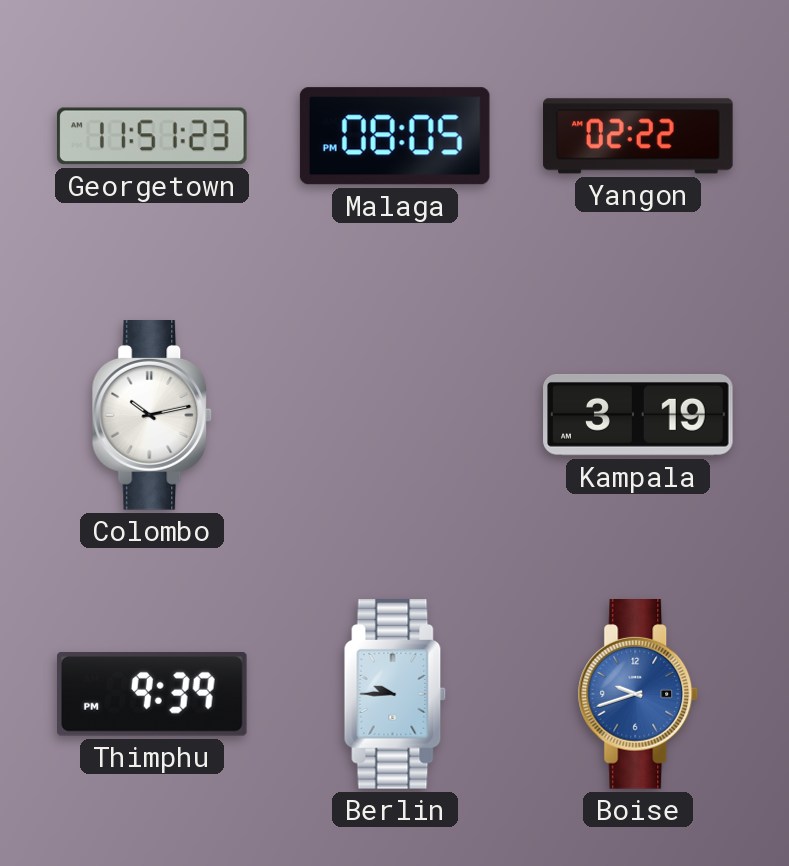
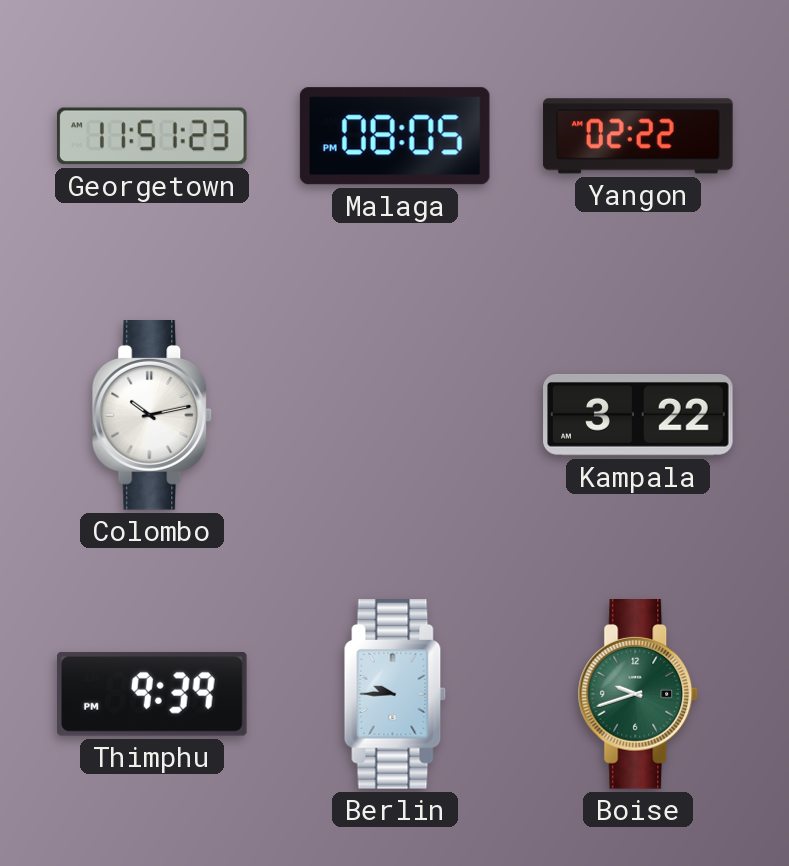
Kampala: 3:19 -> 3:22
Boise dial: blue -> green
